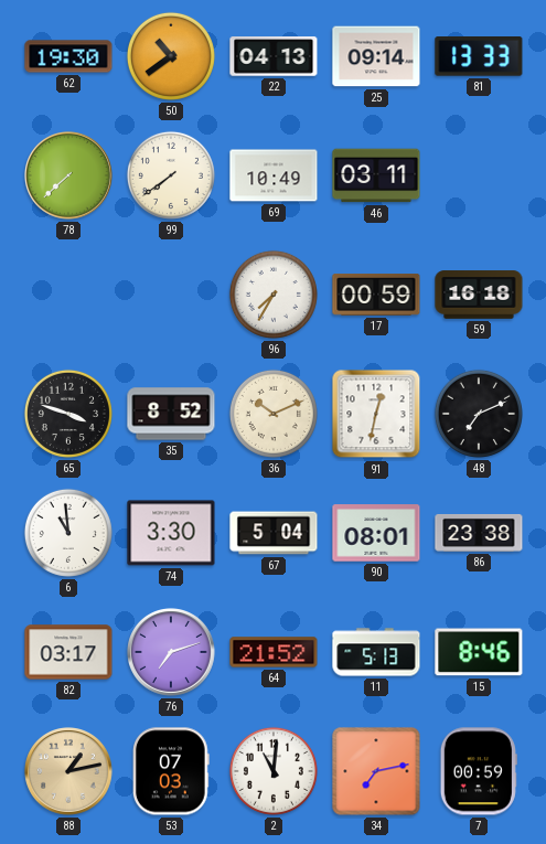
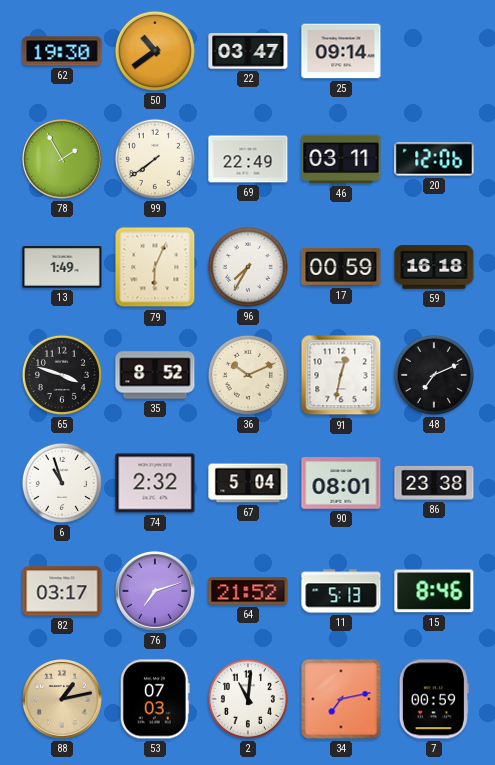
22: 04:13 -> 03:47
81: 13:33 -> none
78: 7:38 -> 1:55
69: 10:49 -> 22:49
20: none -> 12:06
13: none -> 1:49
79: none -> 6:04
6: 10:59 -> 10:57
74: 3:30 -> 2:32
